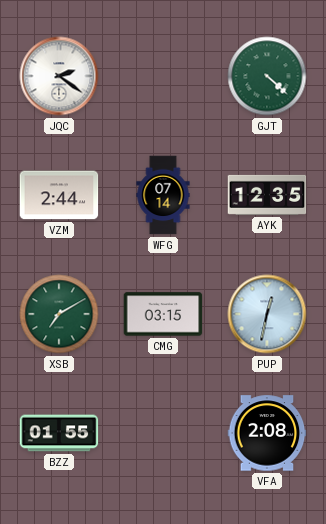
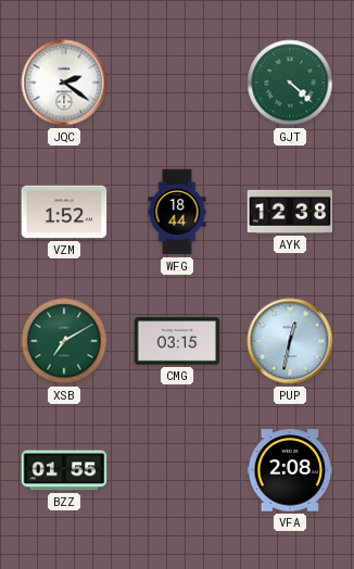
VZM: 2:44 -> 1:52
WFG: 07:14 -> 18:44
AYK: 12:35 -> 12:38
